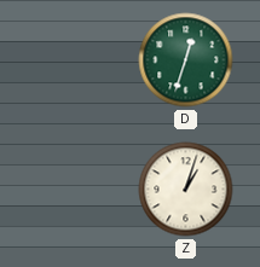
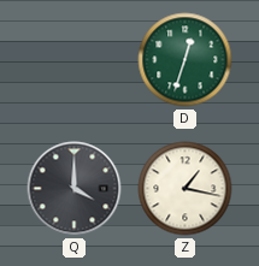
Q: none -> 4:00
Z: 1:03 -> 1:17
